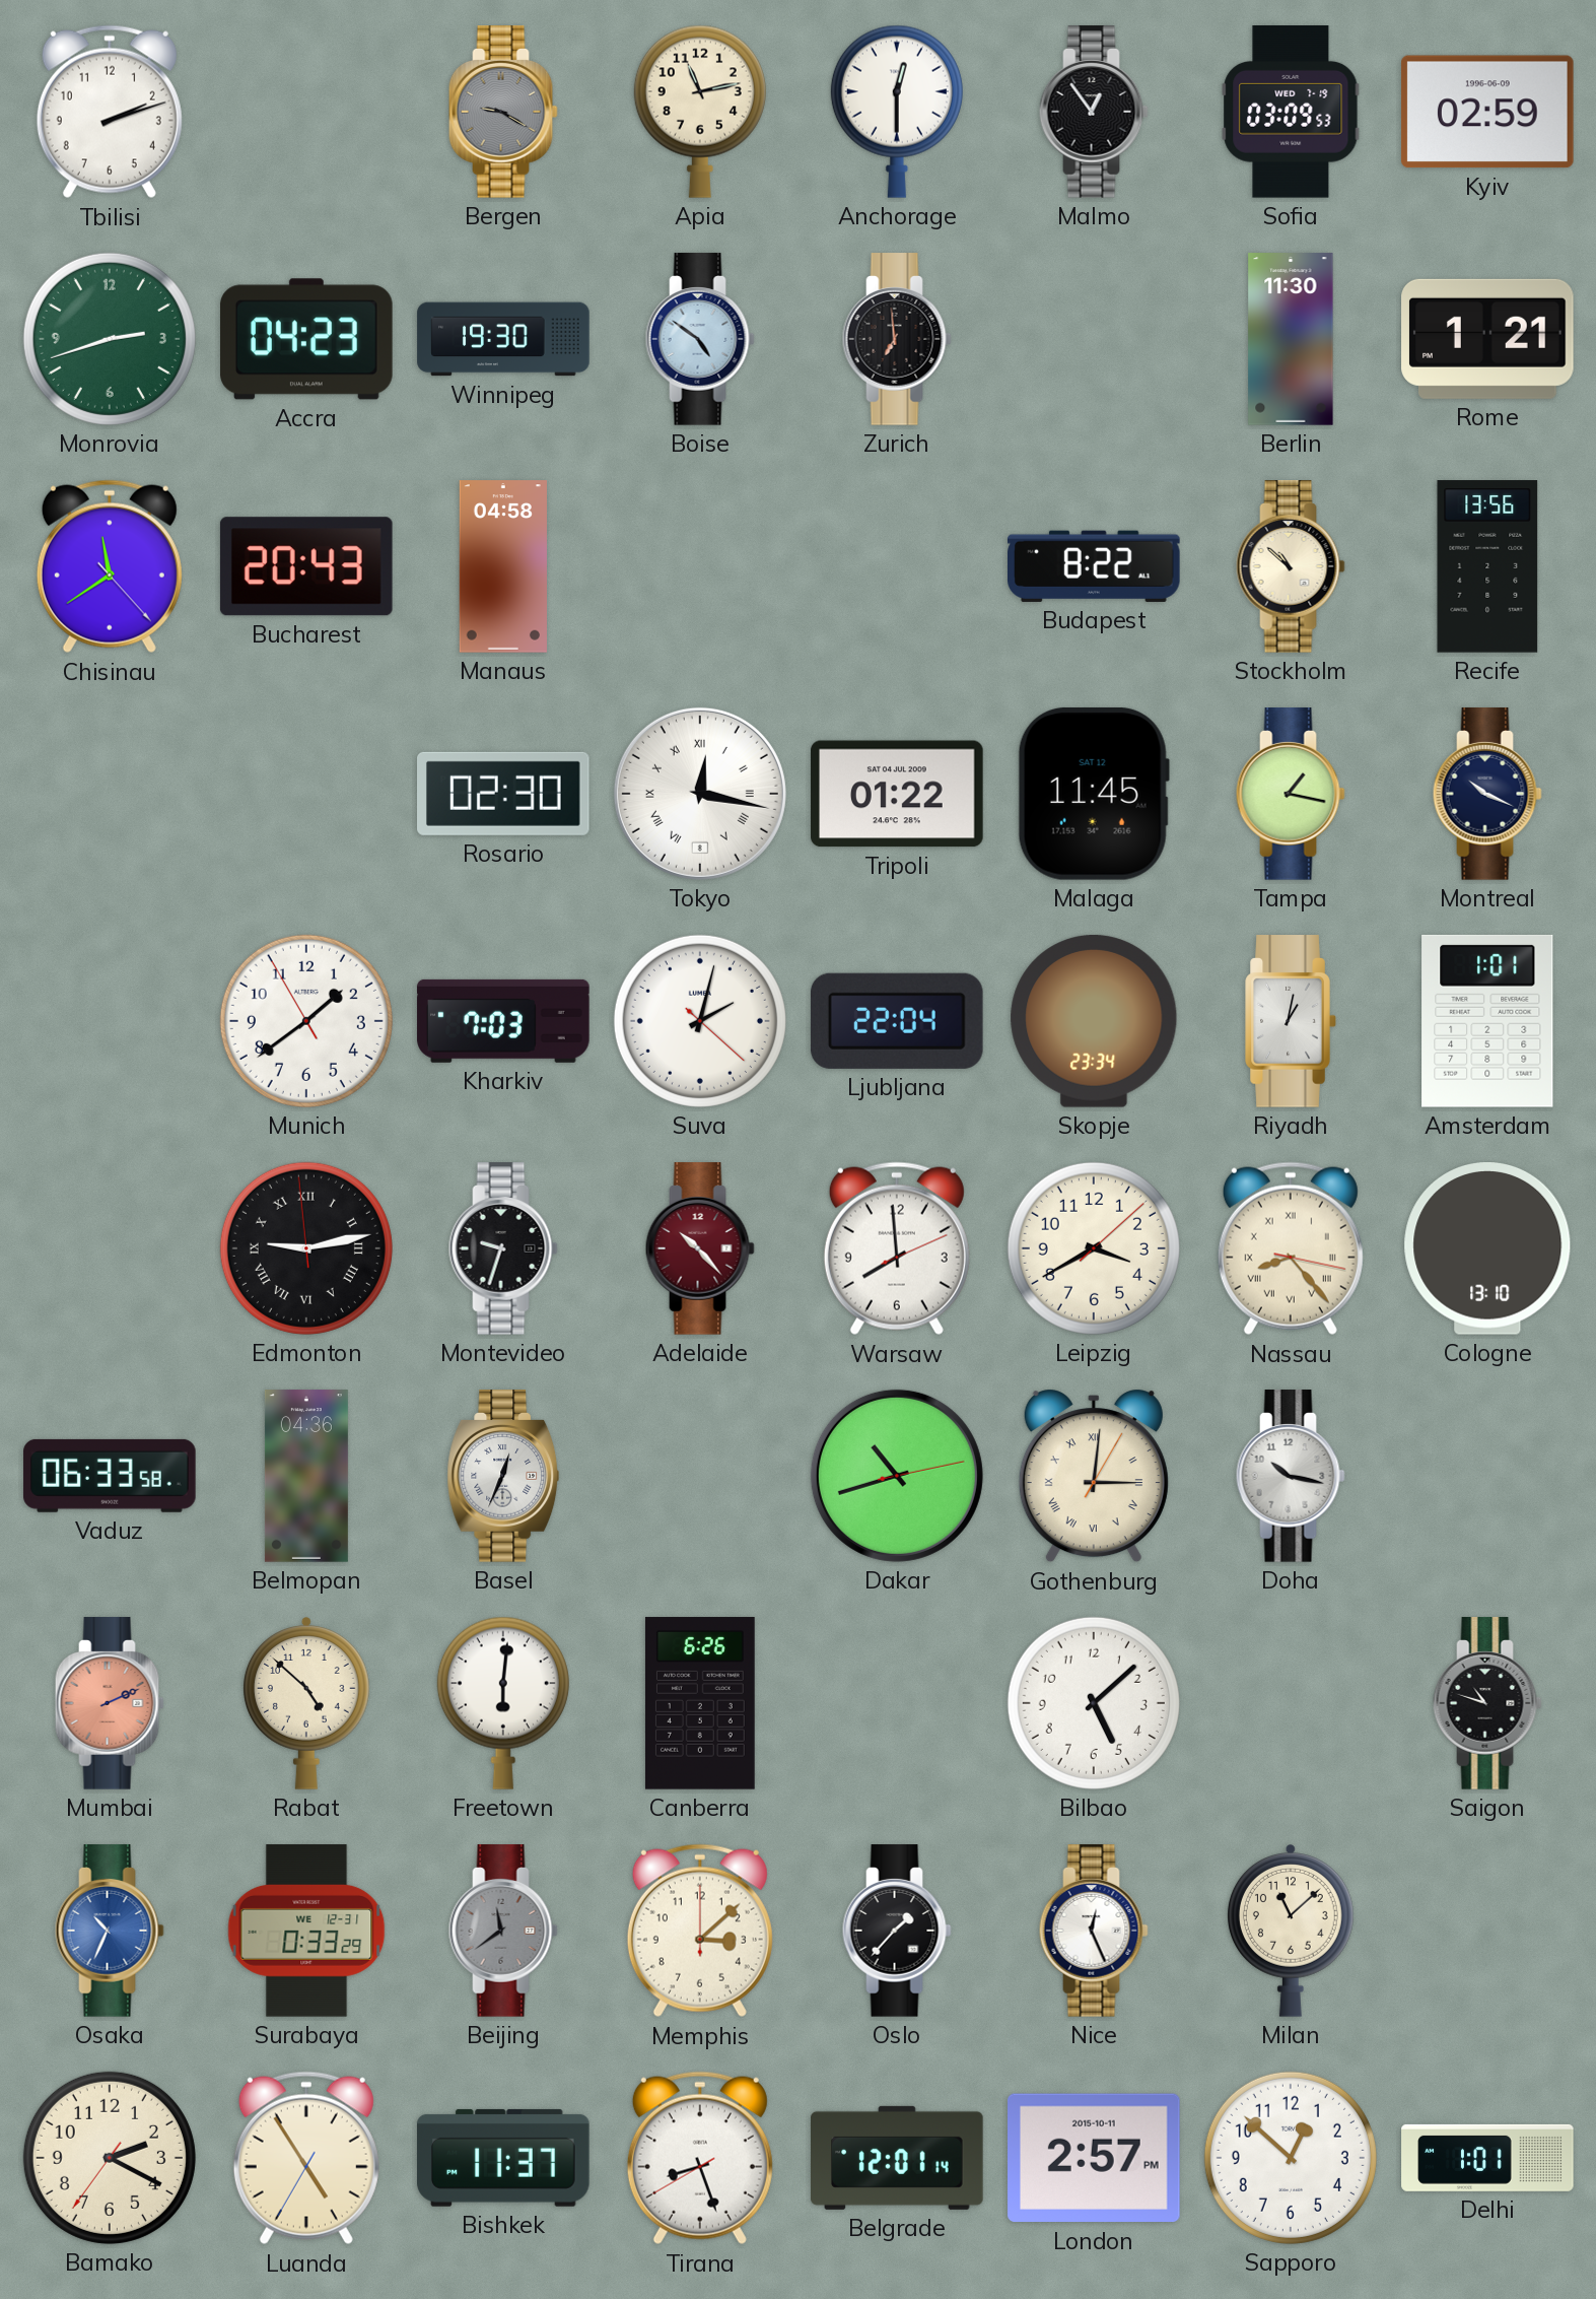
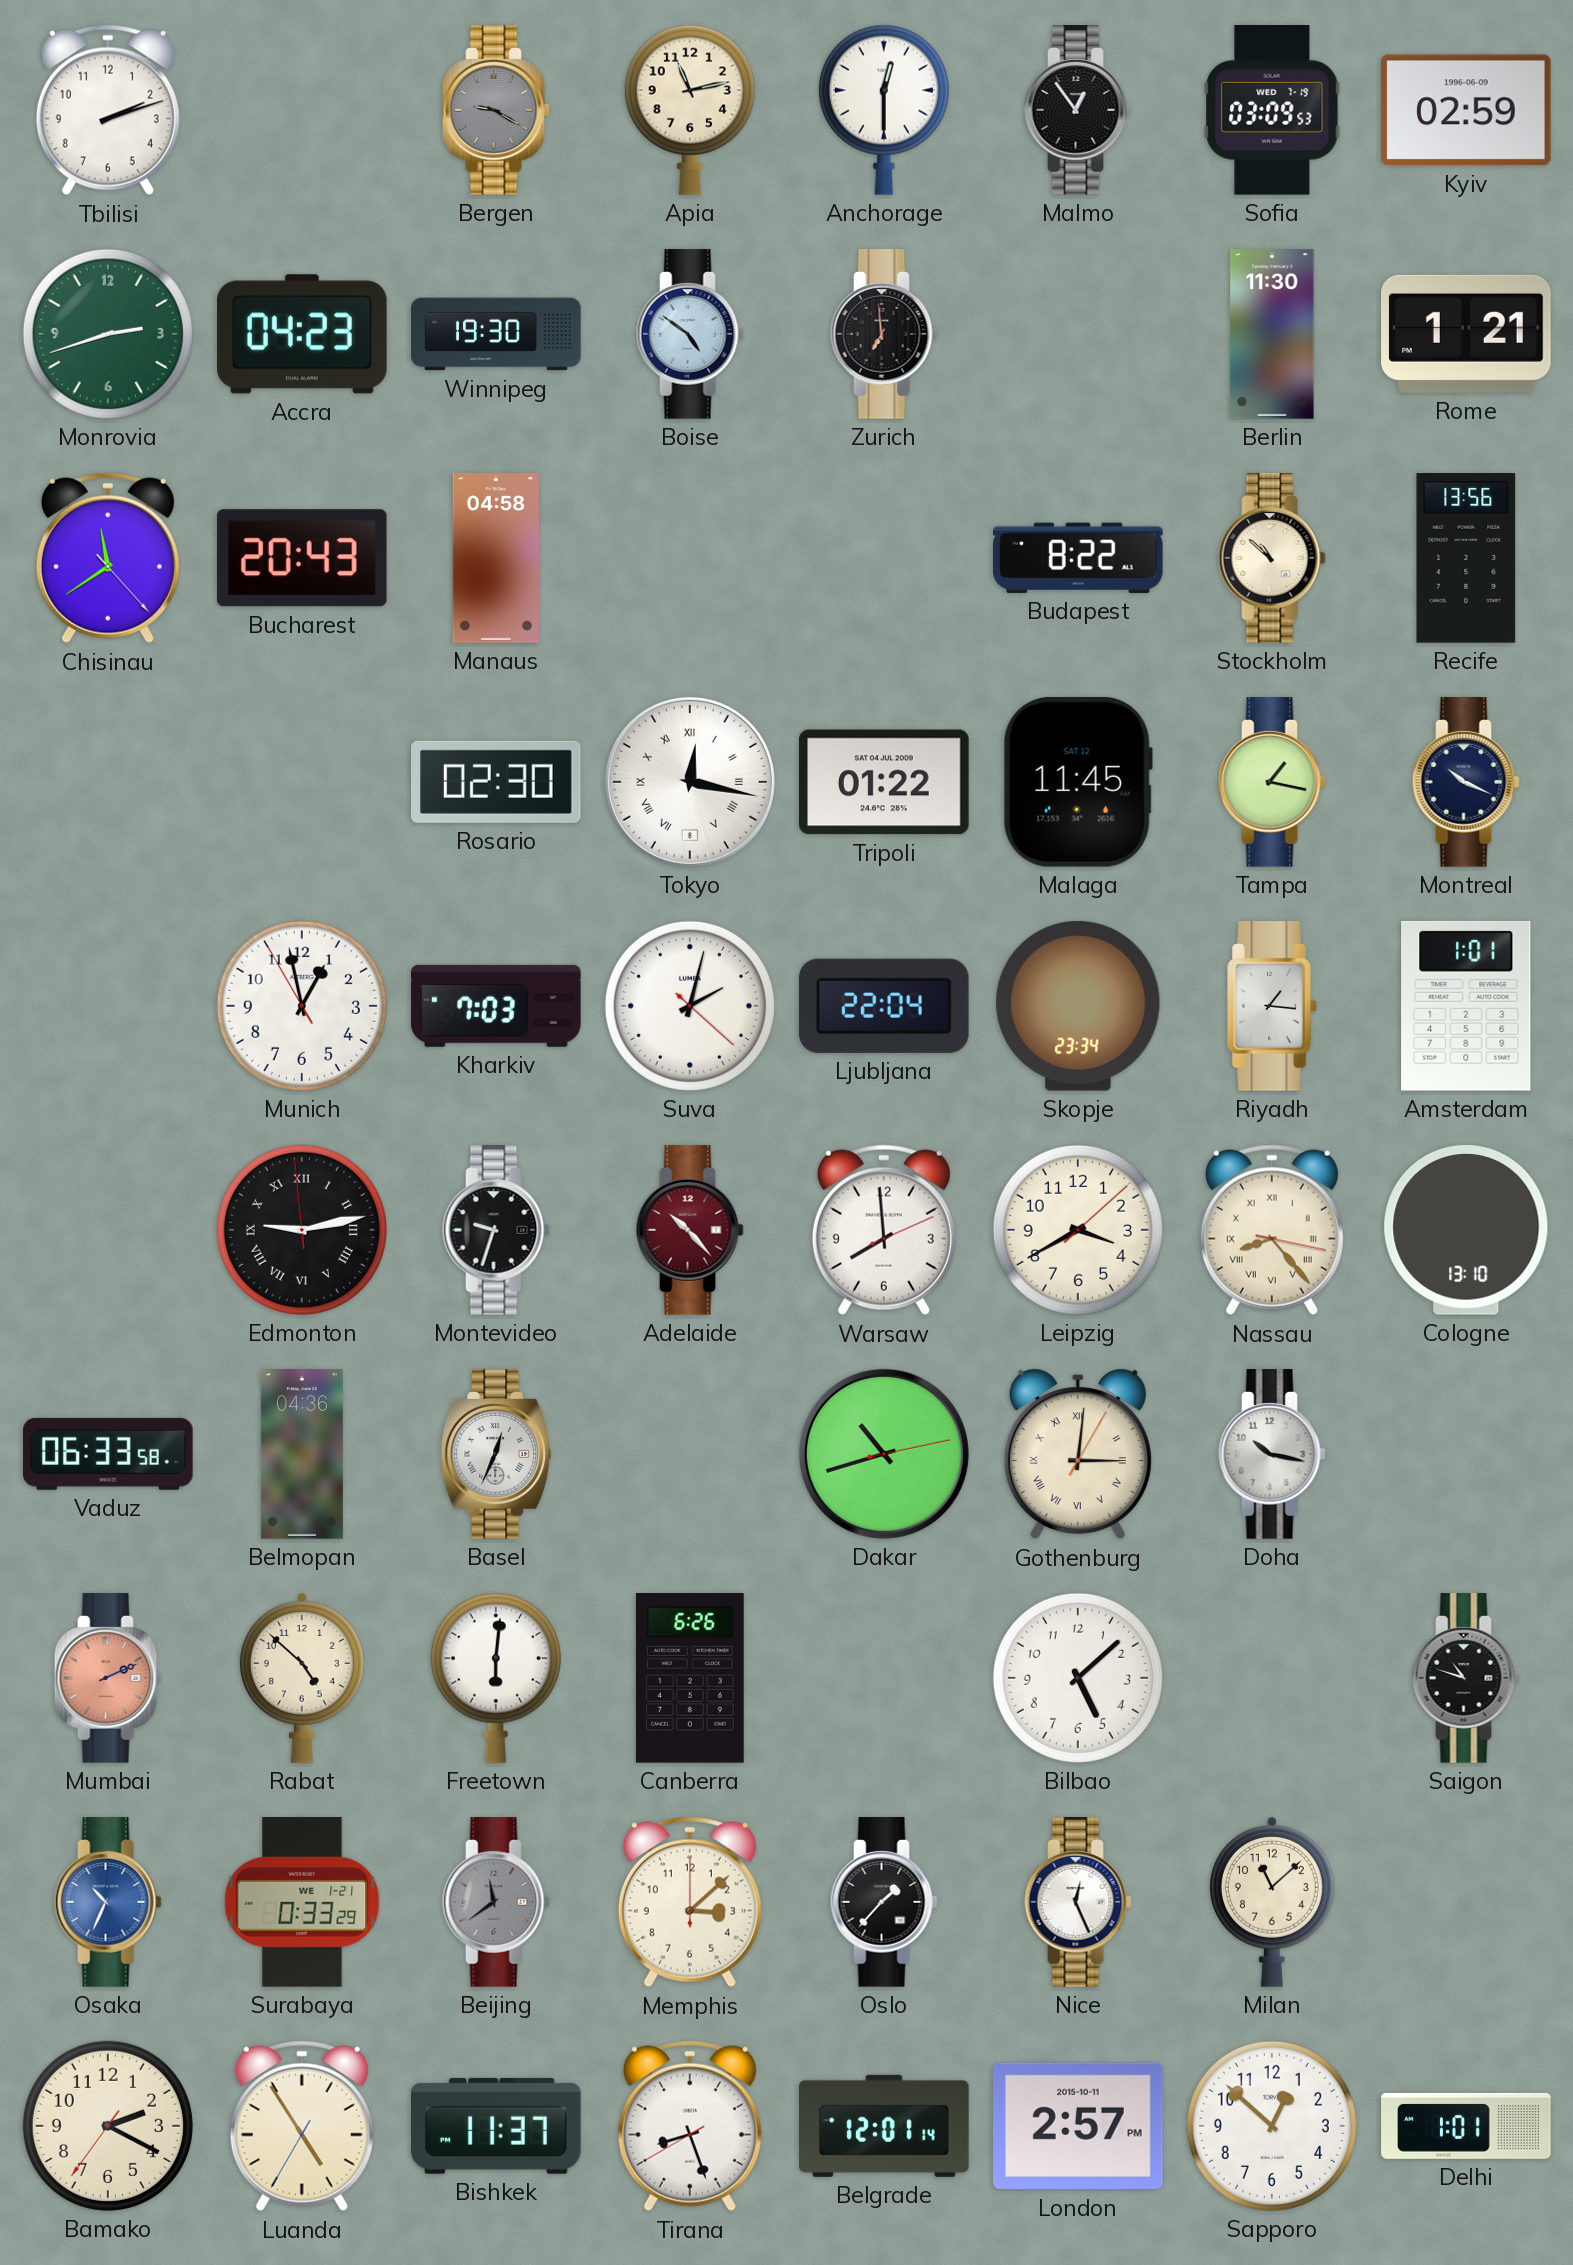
Munich: 1:38 -> 12:57
Riyadh: 1:02 -> 1:16
Surabaya date: WE 12-31 -> WE 1-21
